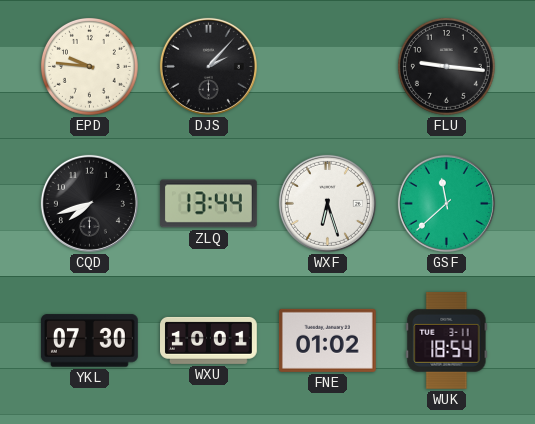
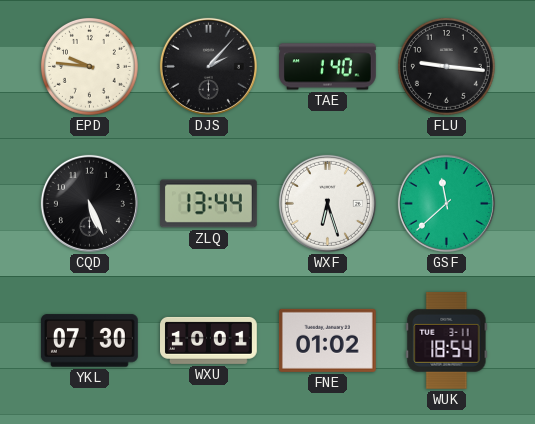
TAE: none -> 1:40
CQD: 7:42 -> 5:26
